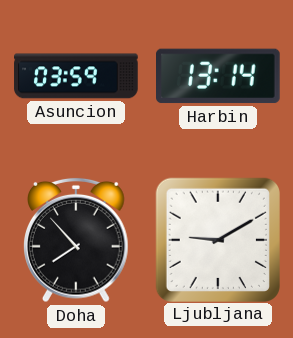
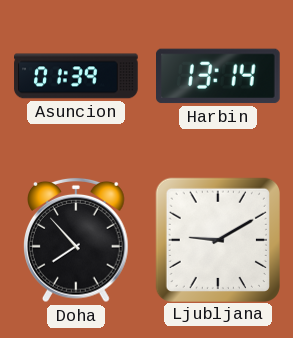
Asuncion: 03:59 -> 01:39
